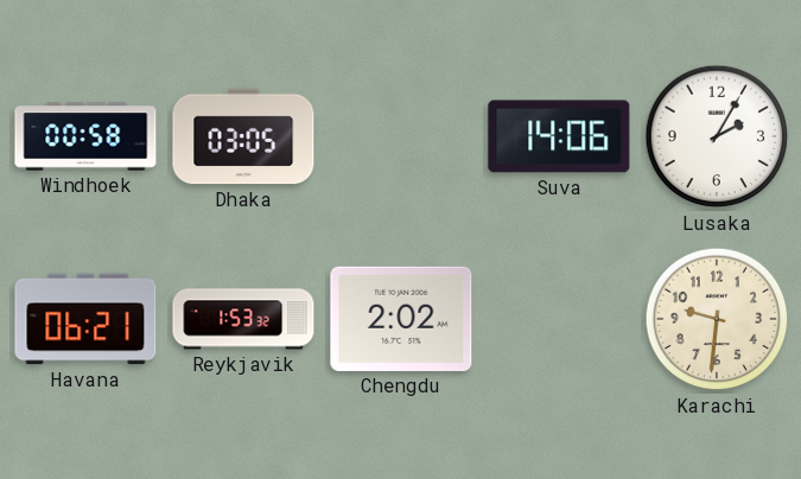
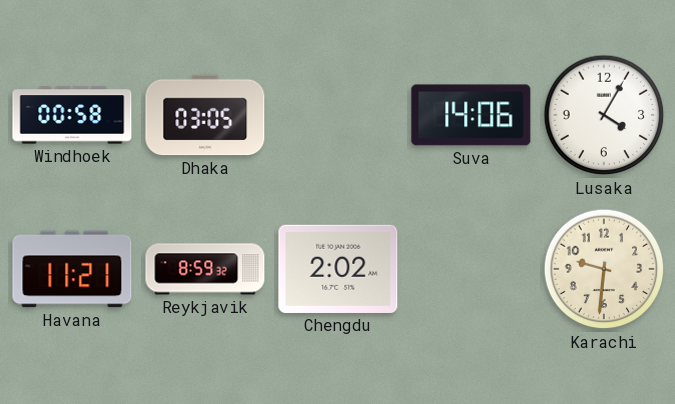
Lusaka: 2:05 -> 4:05
Havana: 06:21 -> 11:21
Reykjavik: 1:53 -> 8:59
